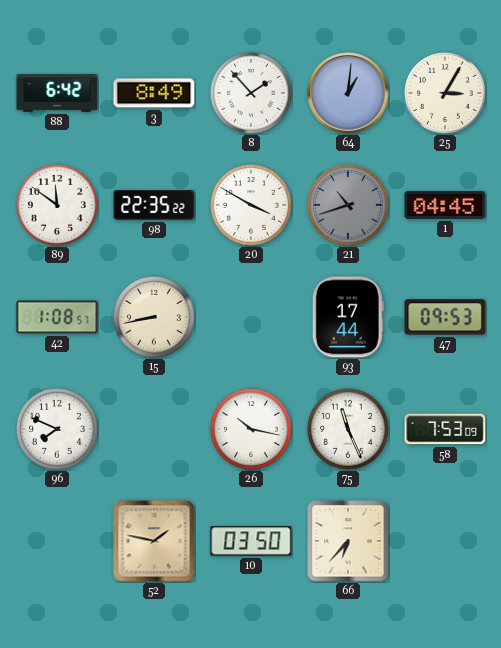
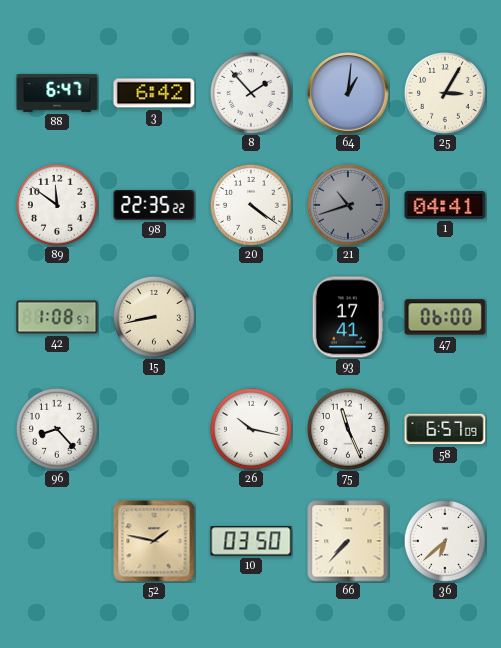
88: 6:42 -> 6:47
3: 8:49 -> 6:42
20: 3:50 -> 4:21
1: 04:45 -> 04:41
93: 17:44 -> 17:41
47: 09:53 -> 06:00
96: 7:49 -> 8:23
58: 7:53 -> 6:57
66: 6:37 -> 7:37
36: none -> 6:38
